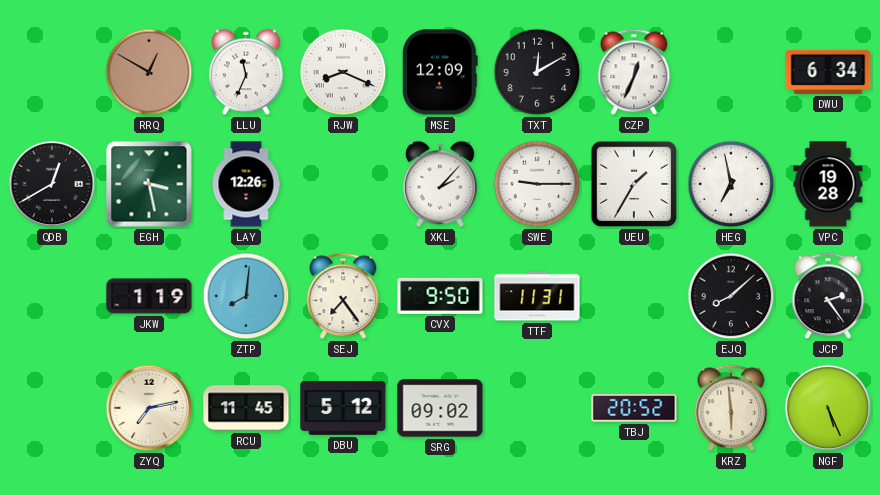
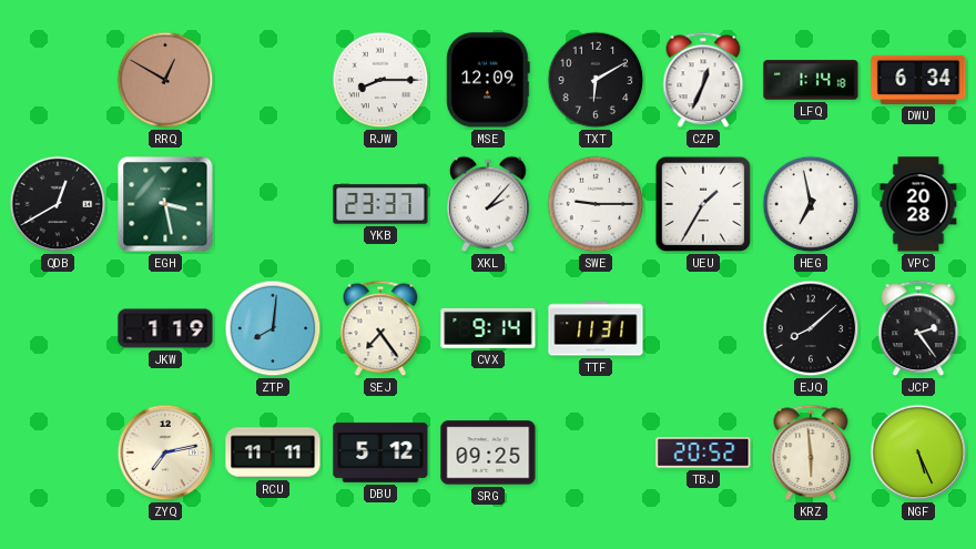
LLU: 11:34 -> none
RJW: 8:19 -> 8:15
TXT: 12:10 -> 6:10
LFQ: none -> 1:14
LAY: 12:26 -> none
YKB: none -> 23:37
VPC: 19:28 -> 20:28
CVX: 9:50 -> 9:14
RCU: 11:45 -> 11:11
SRG: 09:02 -> 09:25
